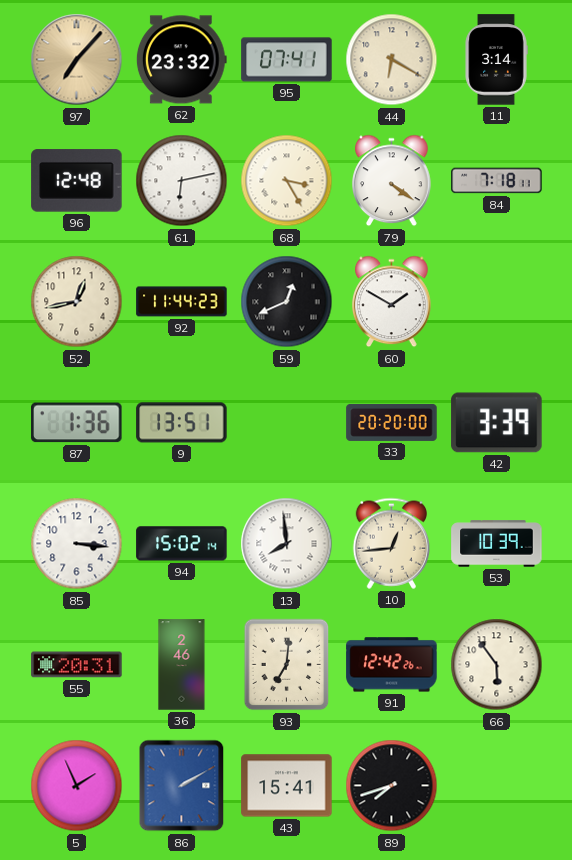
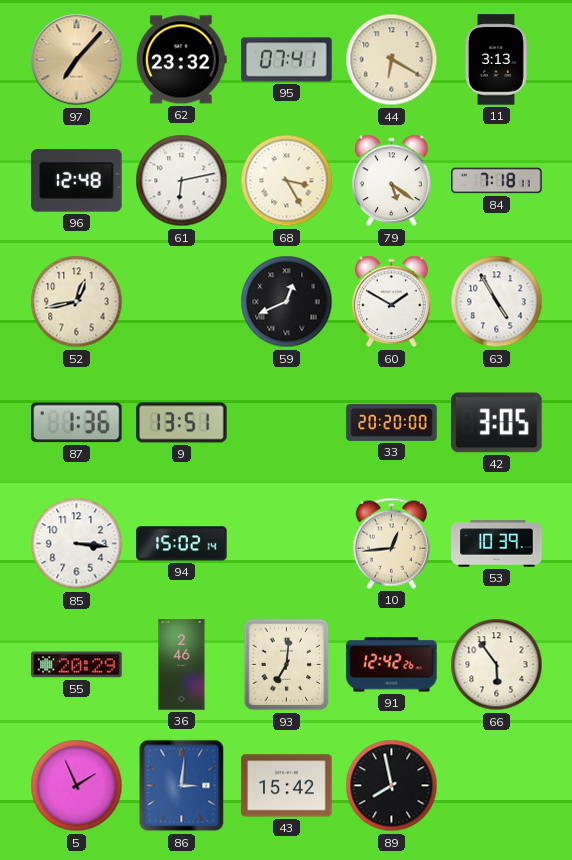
11: 3:14 -> 3:13
79: 4:21 -> 5:21
92: 11:44 -> none
63: none -> 4:55
42: 3:39 -> 3:05
13: 7:59 -> none
55: 20:31 -> 20:29
86: 2:10 -> 3:01
43: 15:41 -> 15:42
89: 7:42 -> 7:58
